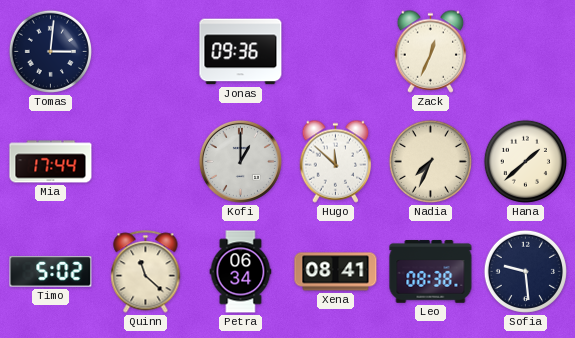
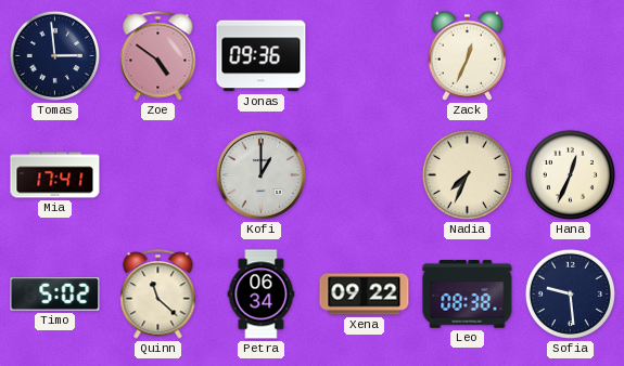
Tomas: 3:01 -> 2:59
Zoe: none -> 4:51
Mia: 17:44 -> 17:41
Hugo: 11:52 -> none
Hana: 1:38 -> 12:34
Xena: 08:41 -> 09:22
